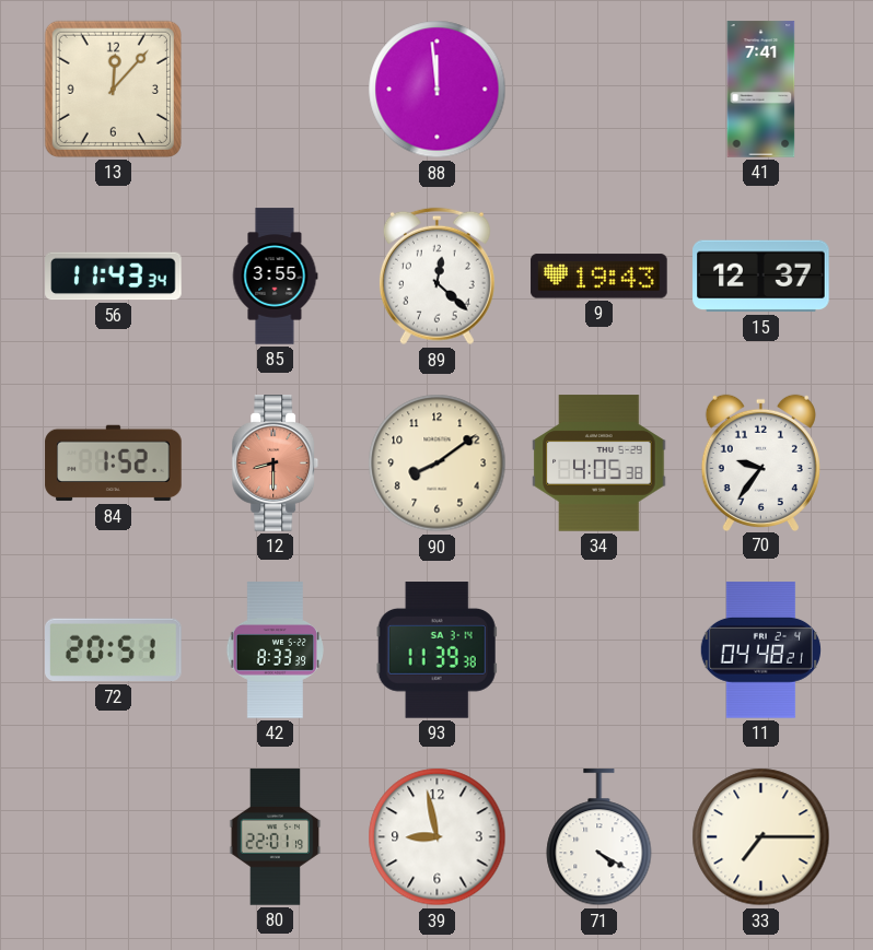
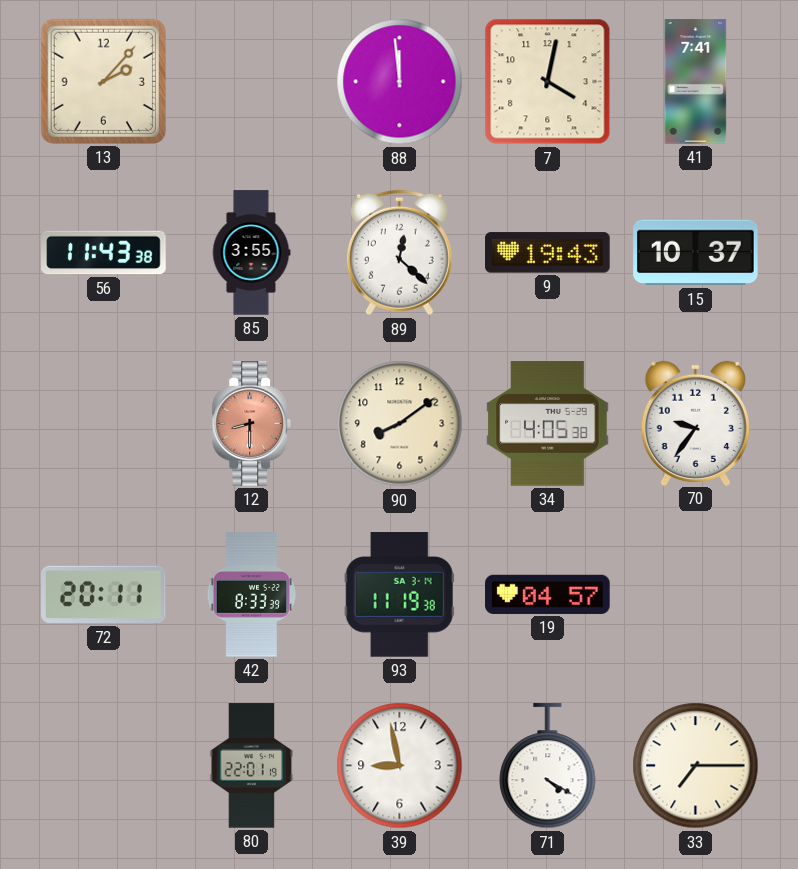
13: 12:07 -> 2:07
7: none -> 4:02
56: 11:43:34 -> 11:43:38
15: 12:37 -> 10:37
84: 1:52 -> none
72: 20:51 -> 20:11
93: 11:39 -> 11:19
19: none -> 04:57
11: 04:48 -> none
